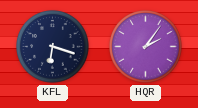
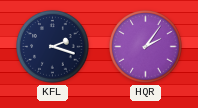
KFL: 6:18 -> 2:18
